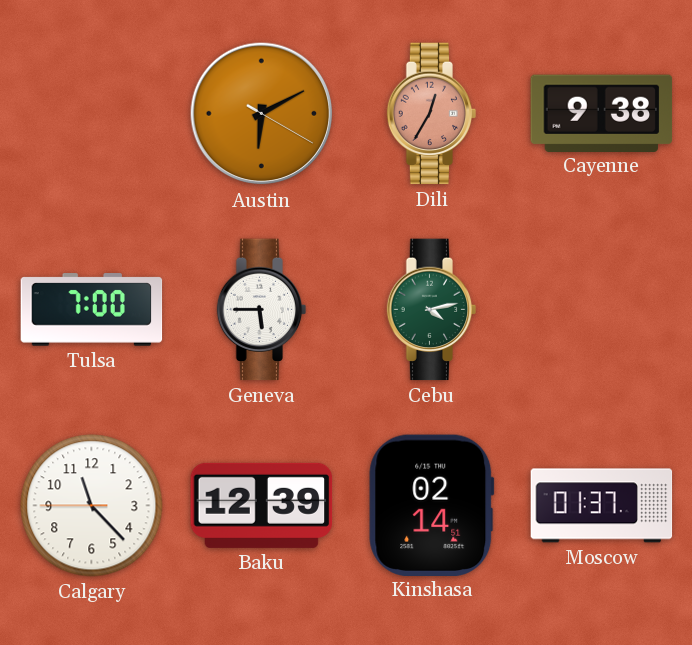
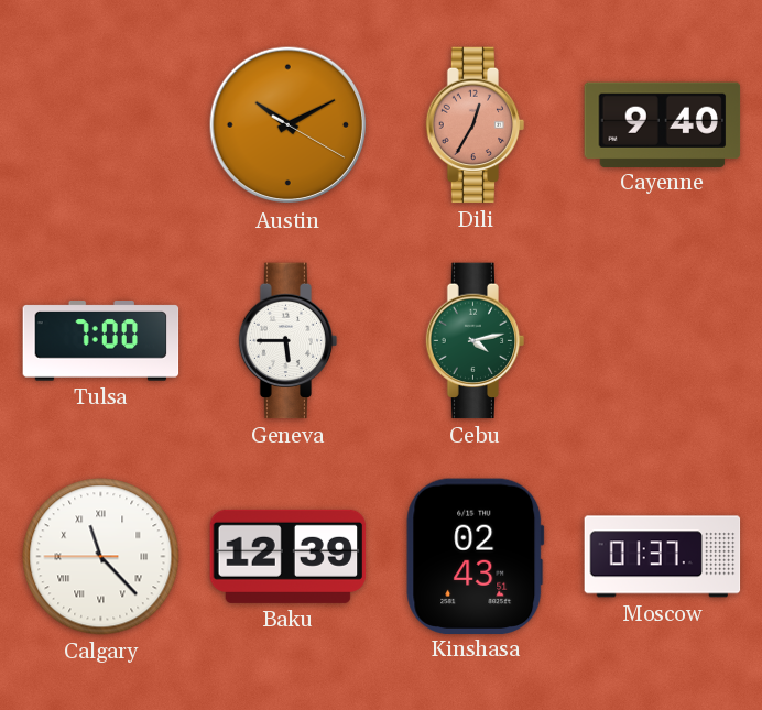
Austin: 6:10 -> 10:10
Cayenne: 9:38 -> 9:40
Calgary numerals: Arabic -> Roman
Kinshasa: 02:14 -> 02:43
